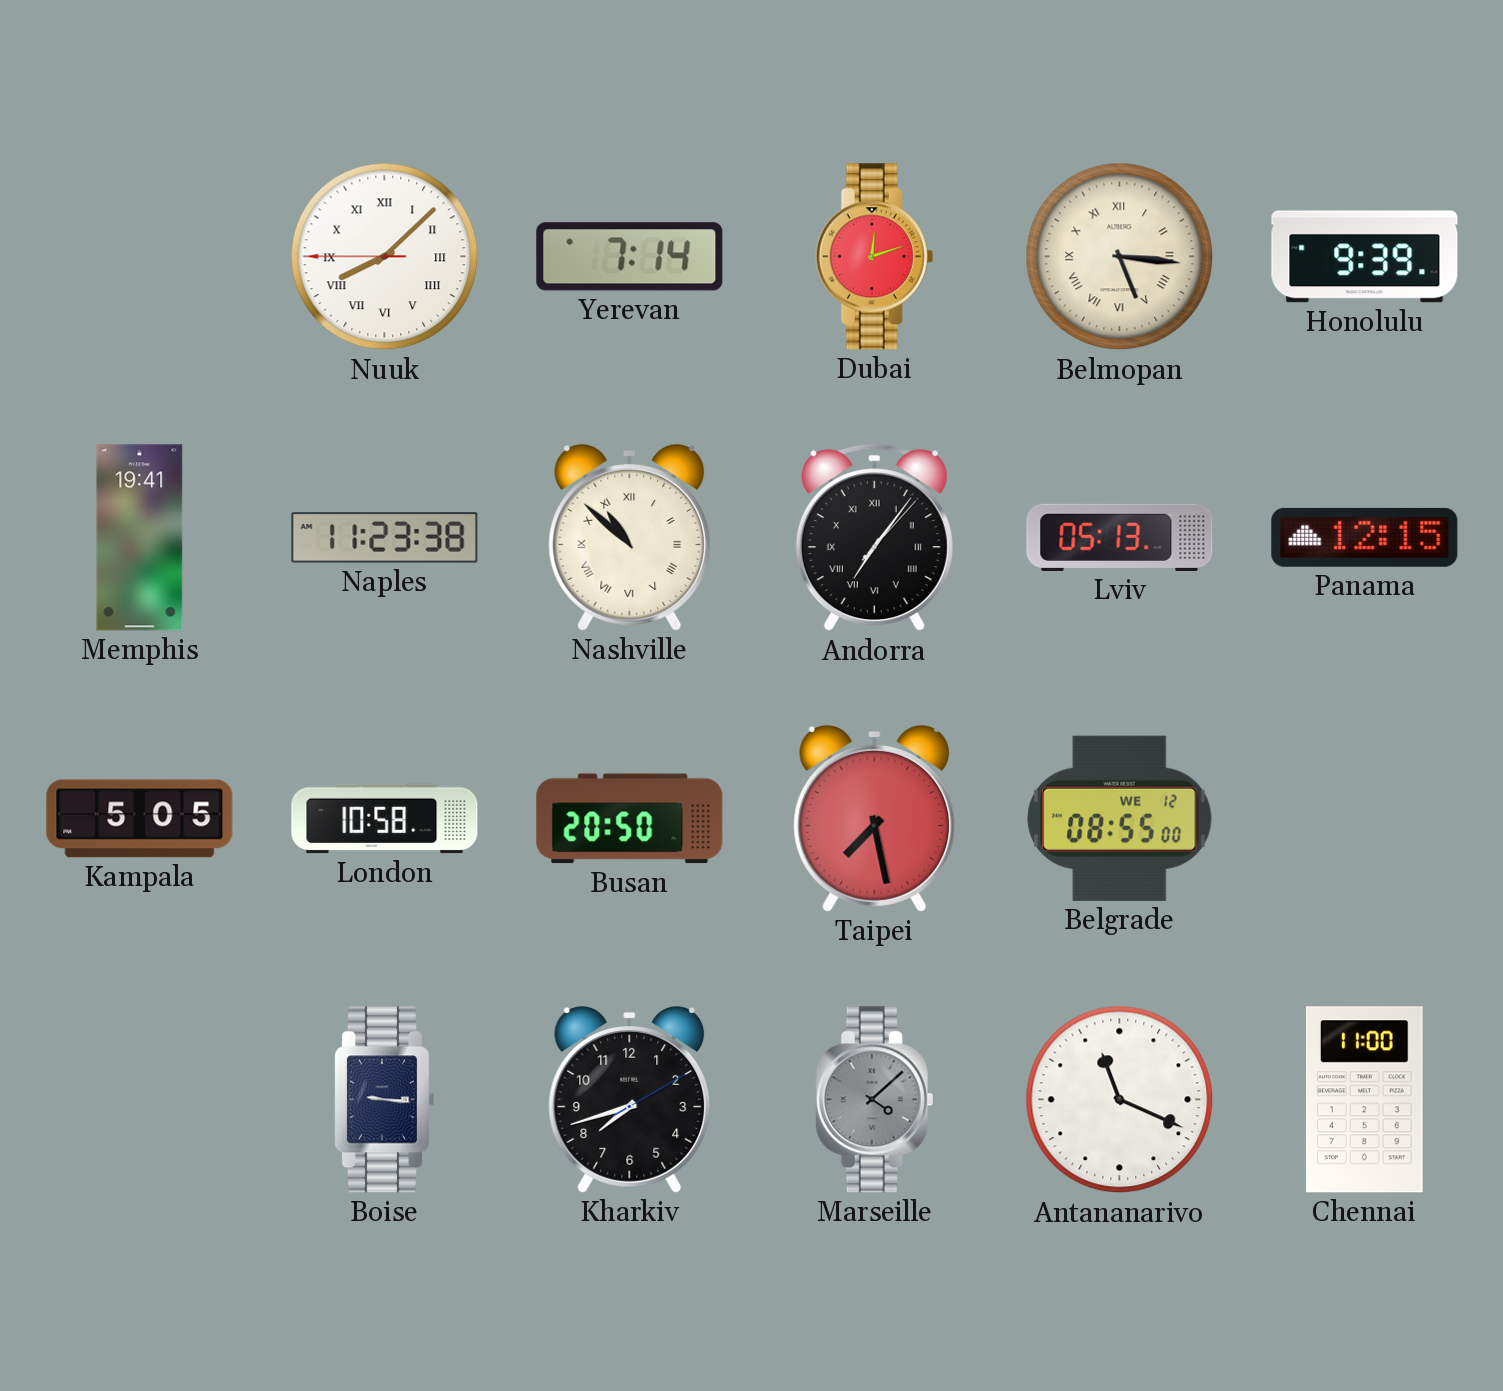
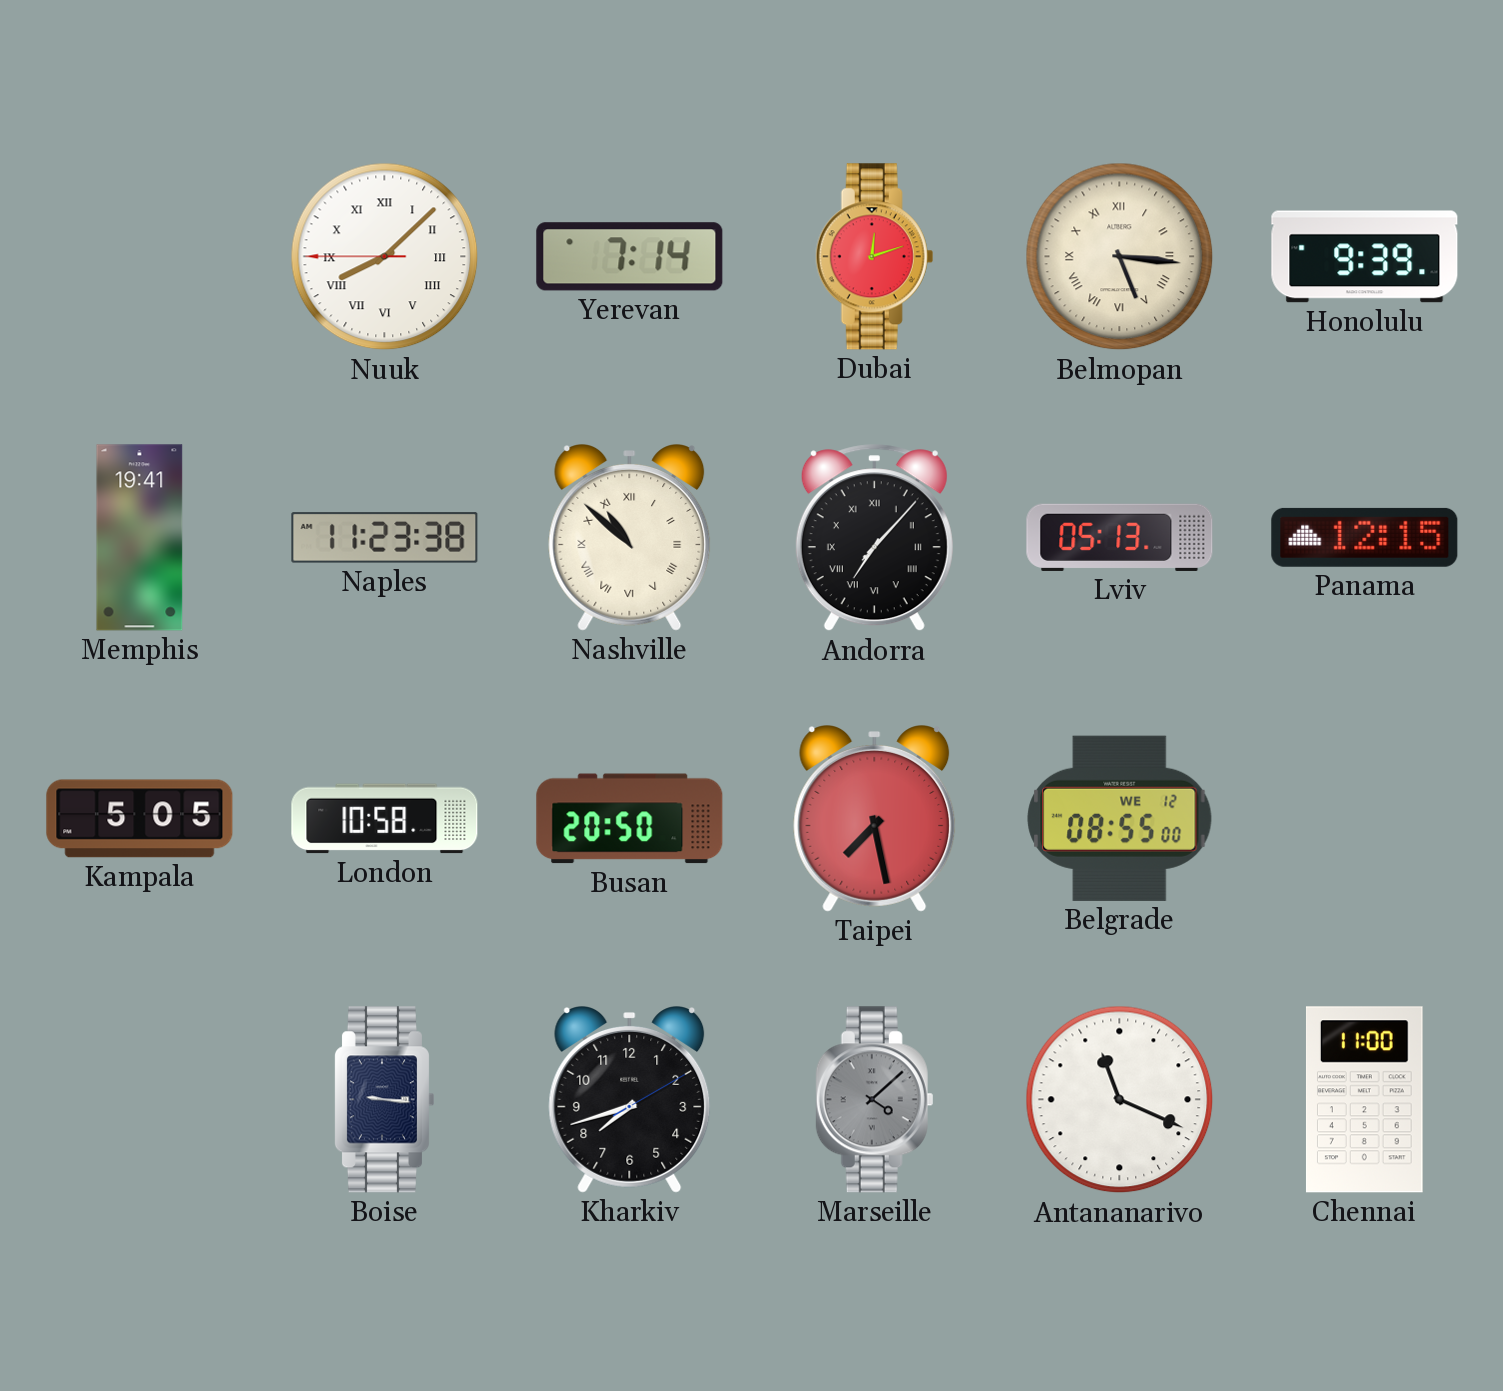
Andorra: 7:06 -> 7:07
